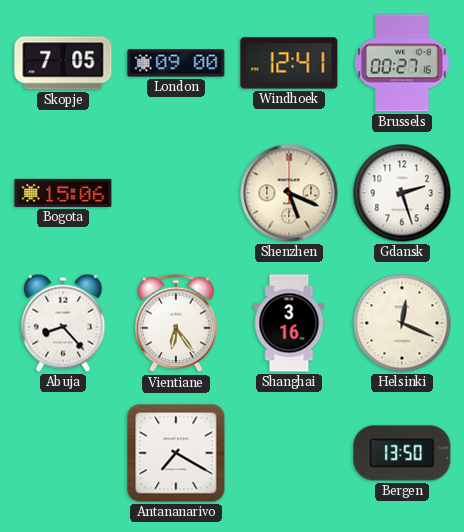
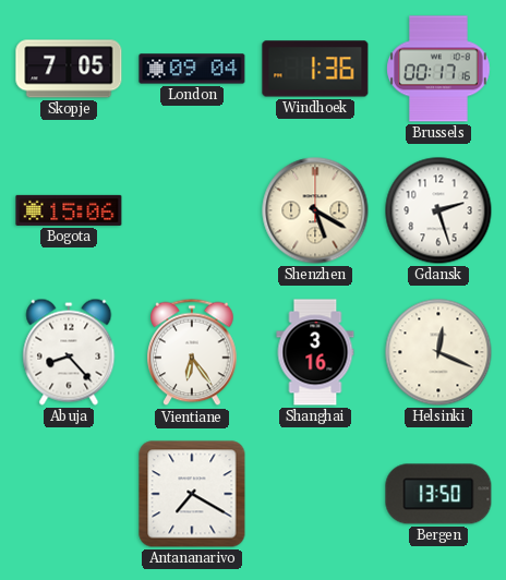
London: 09:00 -> 09:04
Windhoek: 12:41 -> 1:36
Brussels: 00:27 -> 00:17
Shenzhen: 5:19 -> 5:20
